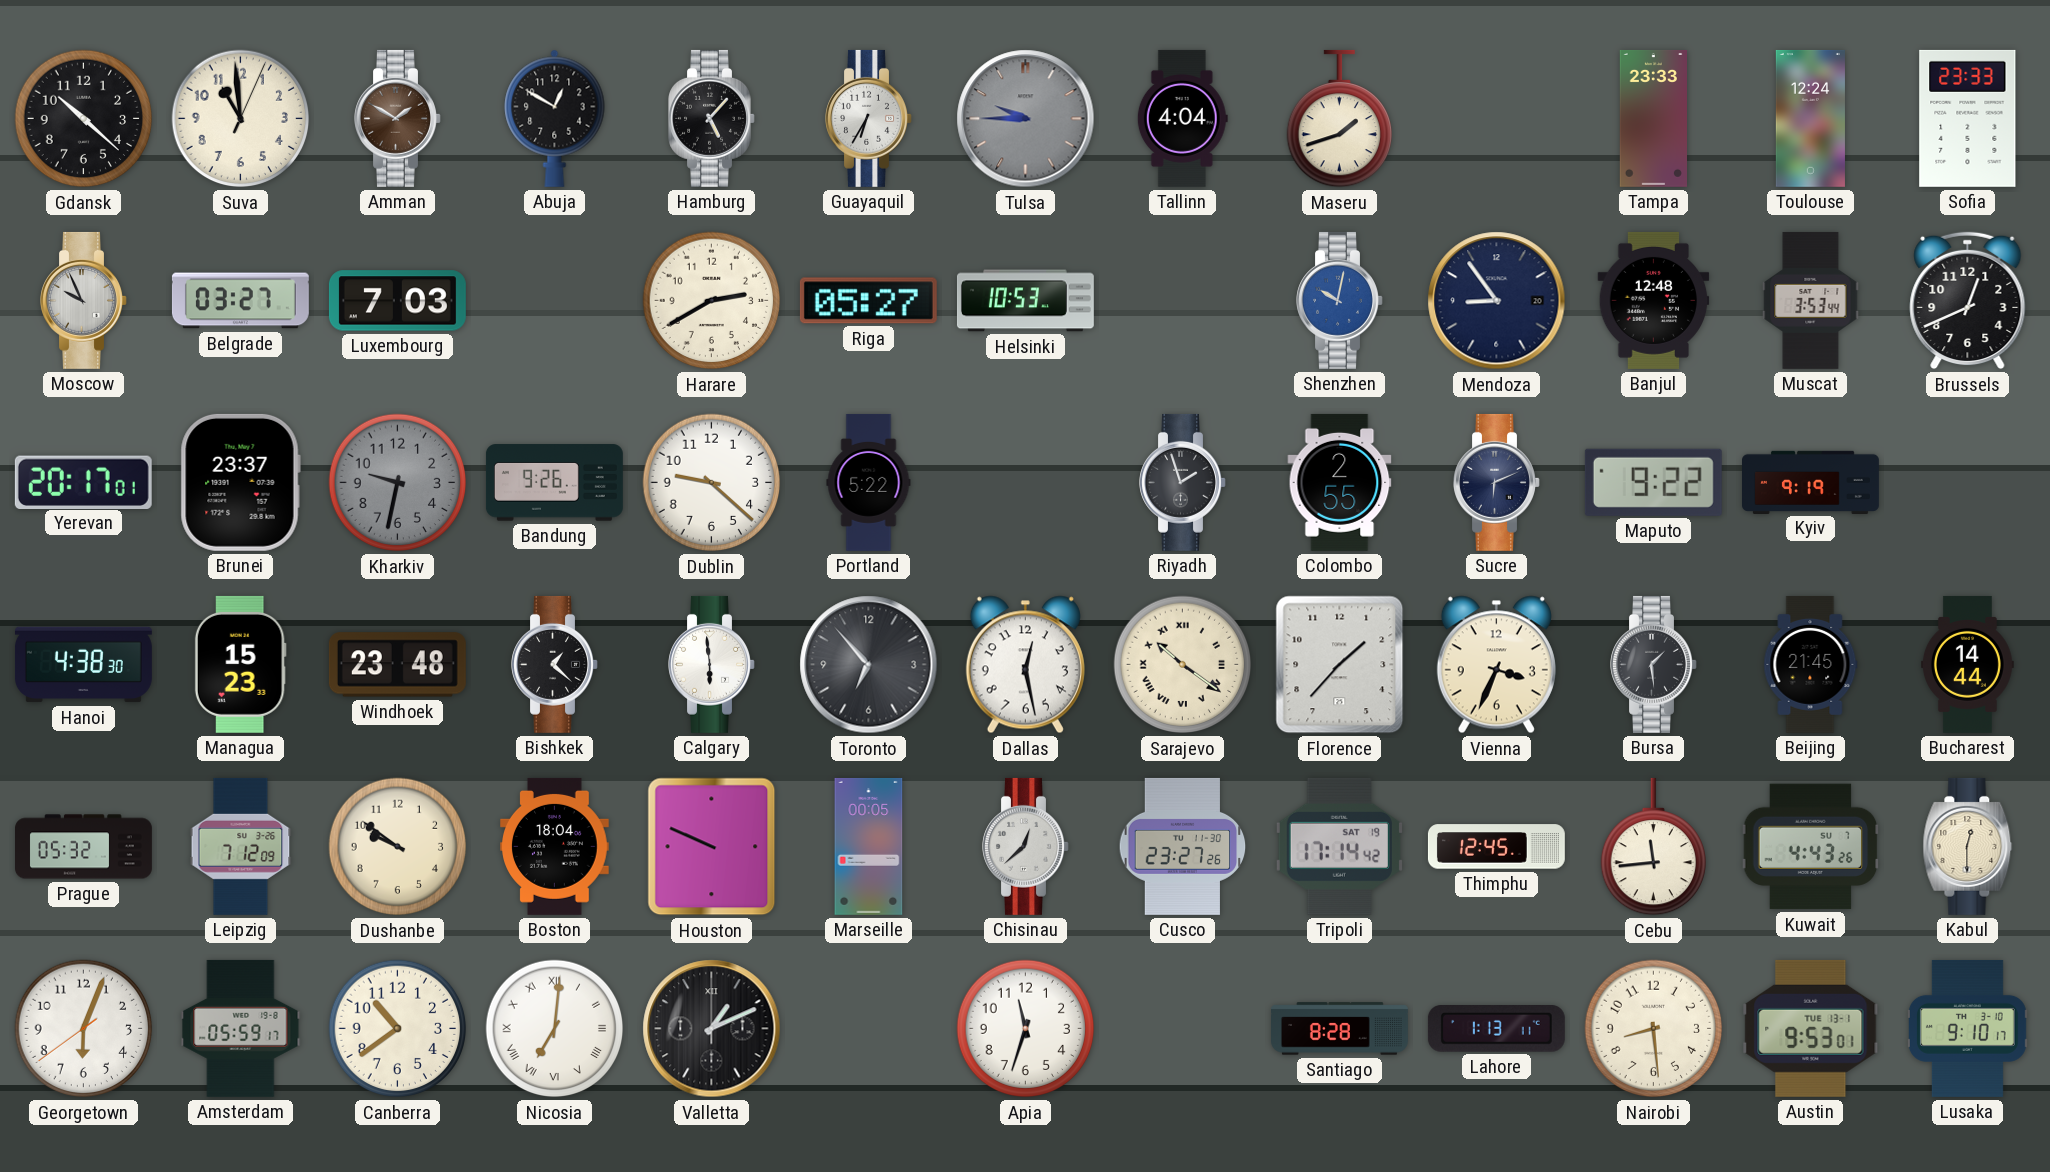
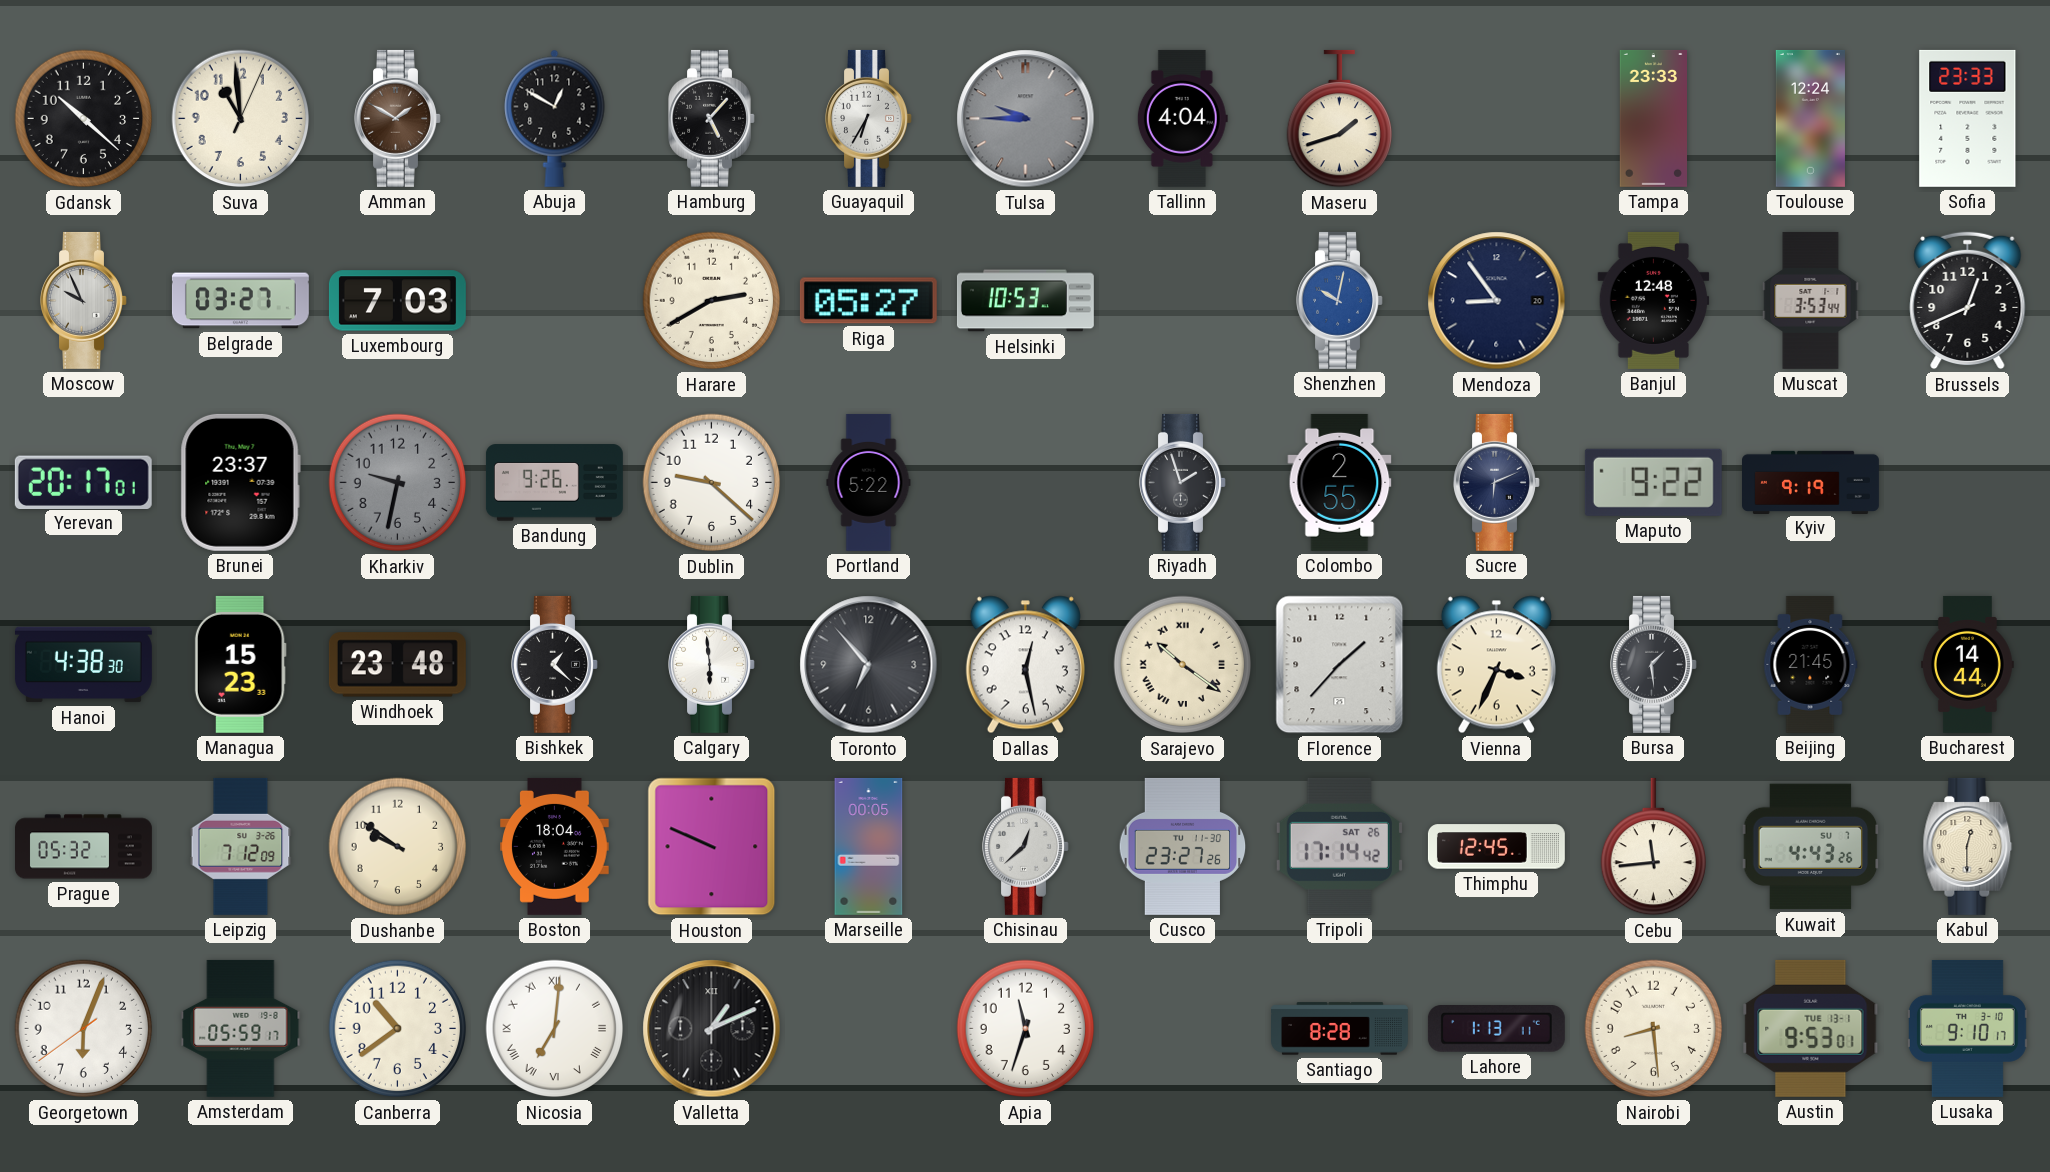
Tripoli date: SAT 19 -> SAT 26
